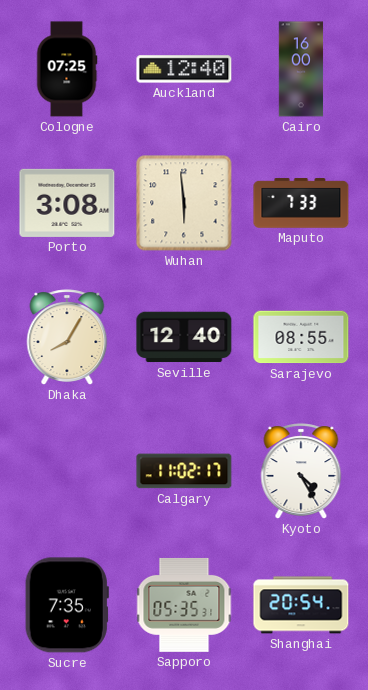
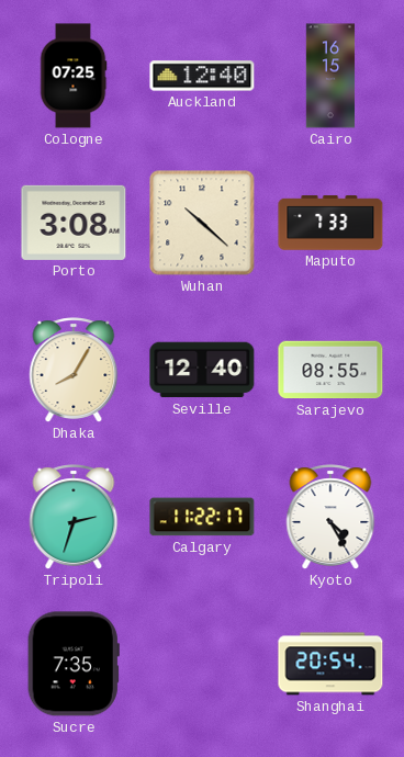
Cairo: 16:00 -> 16:15
Wuhan: 5:59 -> 10:22
Tripoli: none -> 2:33
Calgary: 11:02 -> 11:22
Sapporo: 05:35 -> none
